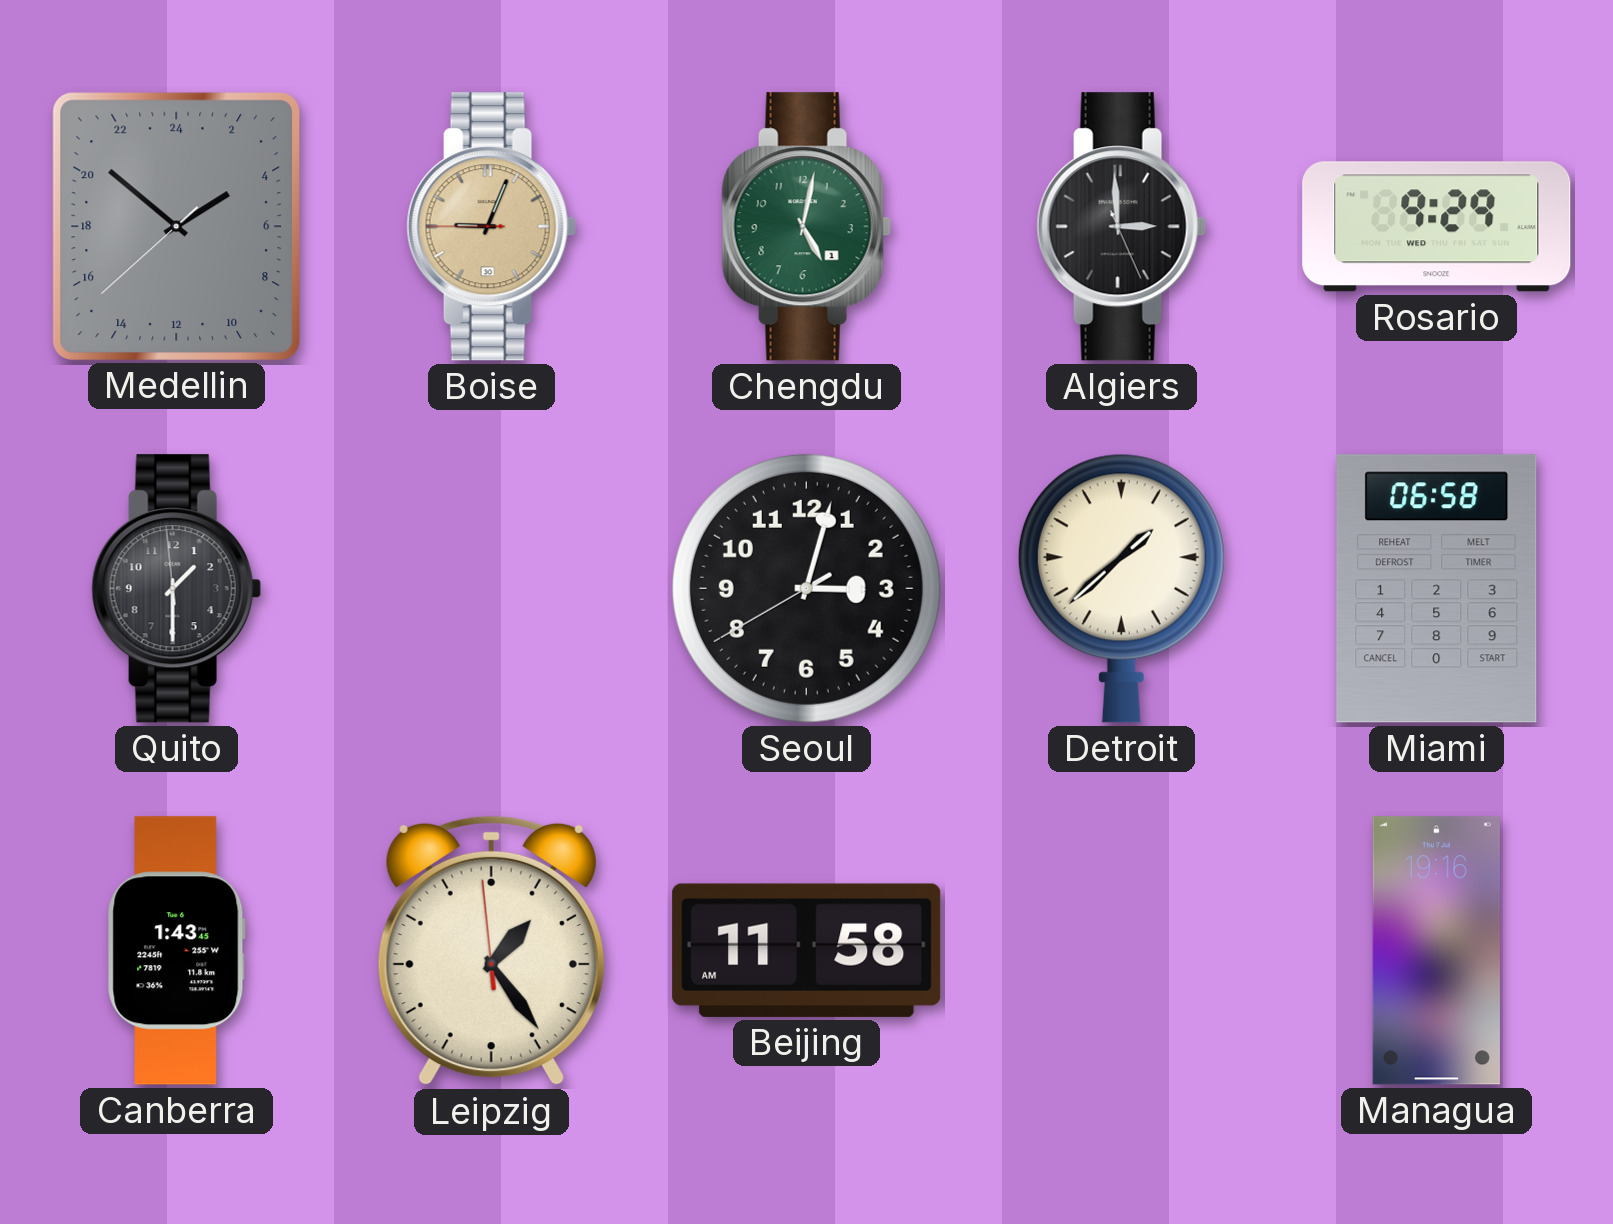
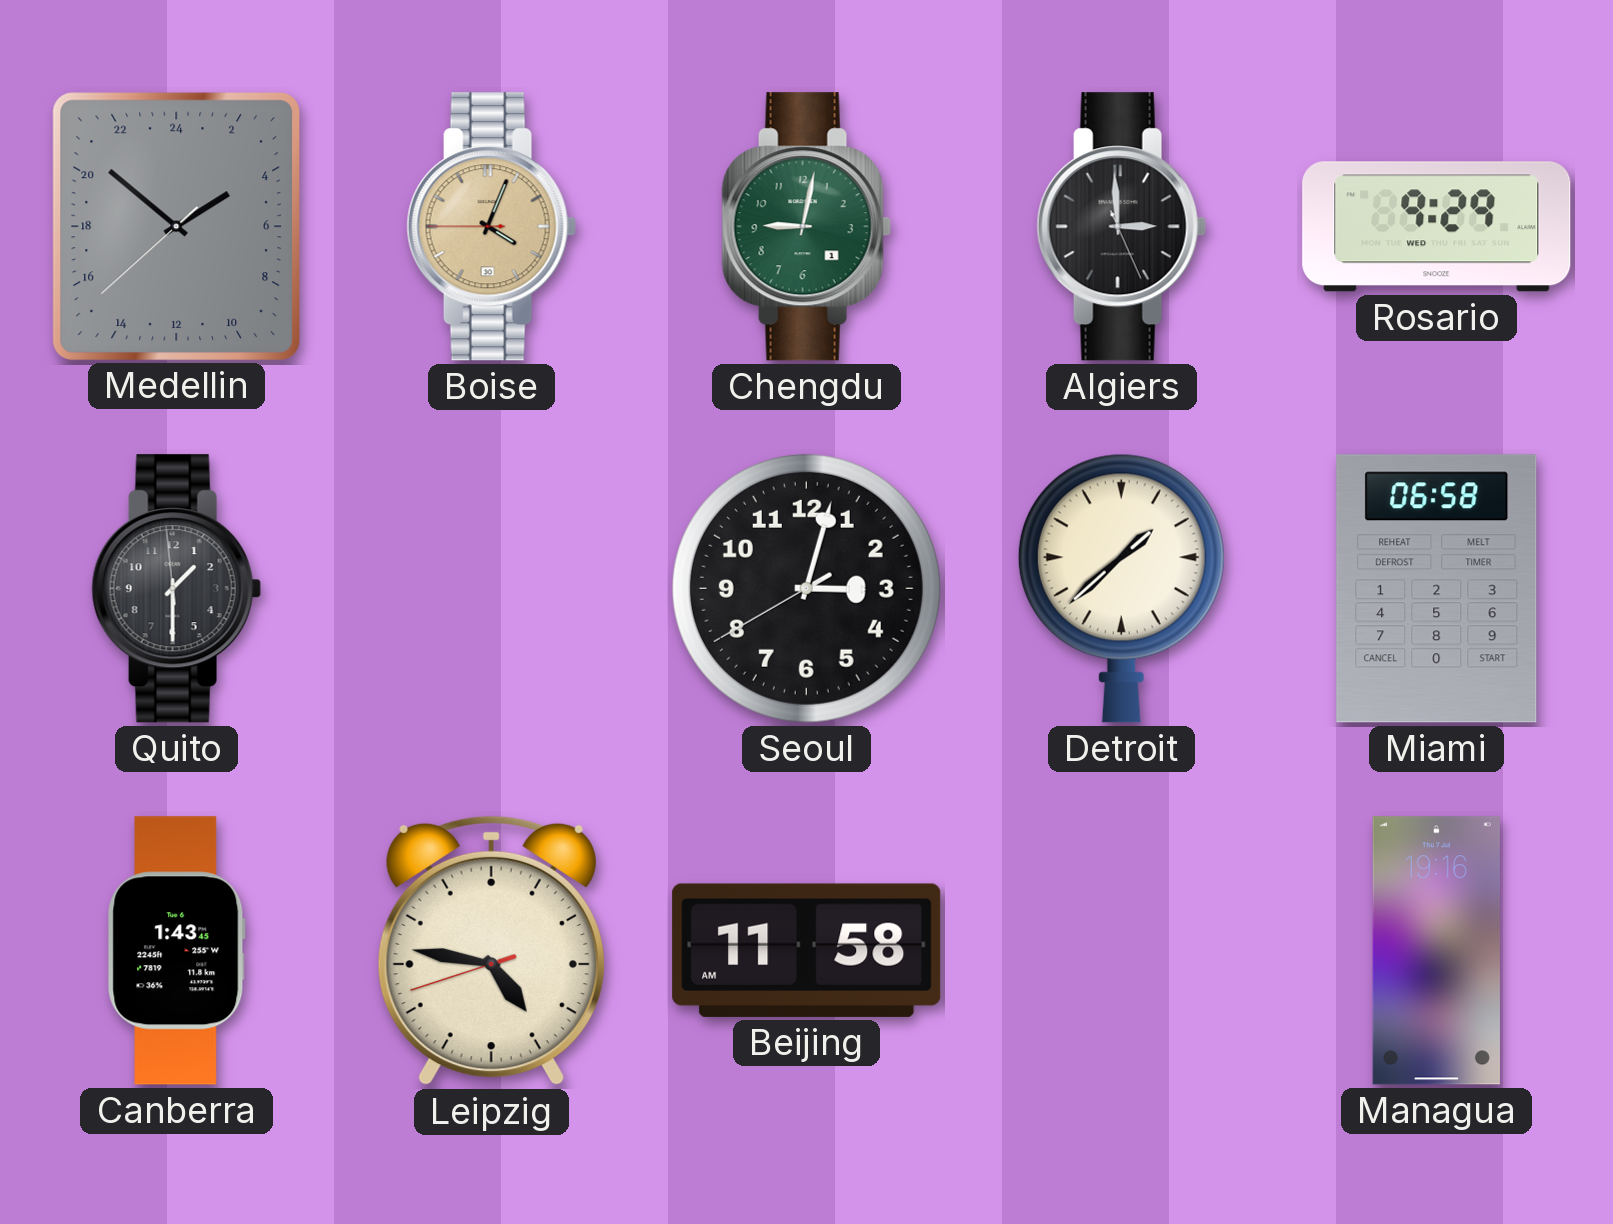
Boise: 9:03 -> 4:03
Chengdu: 5:02 -> 9:02
Leipzig: 1:23 -> 4:46
